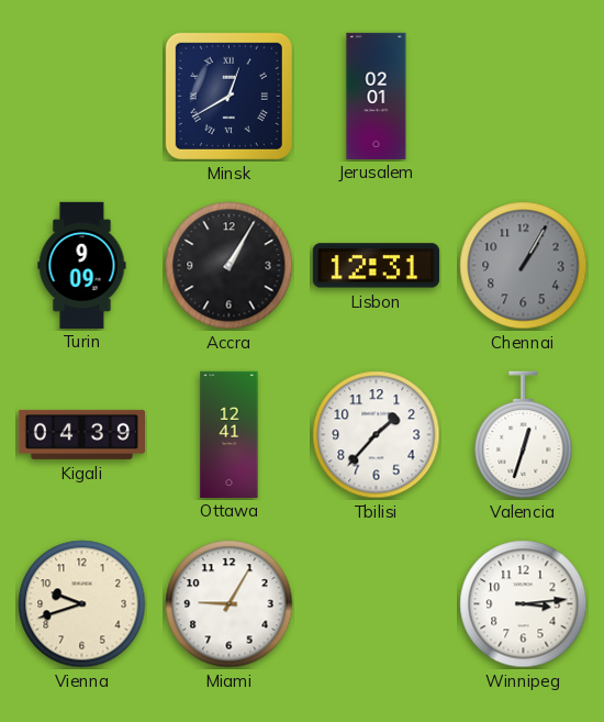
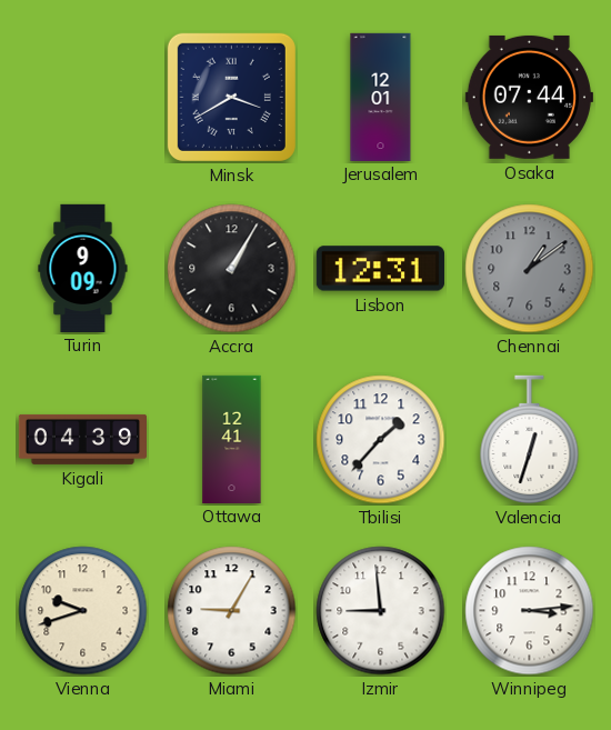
Minsk: 12:40 -> 3:40
Jerusalem: 02:01 -> 12:01
Osaka: none -> 07:44
Chennai: 1:05 -> 1:09
Izmir: none -> 8:59
